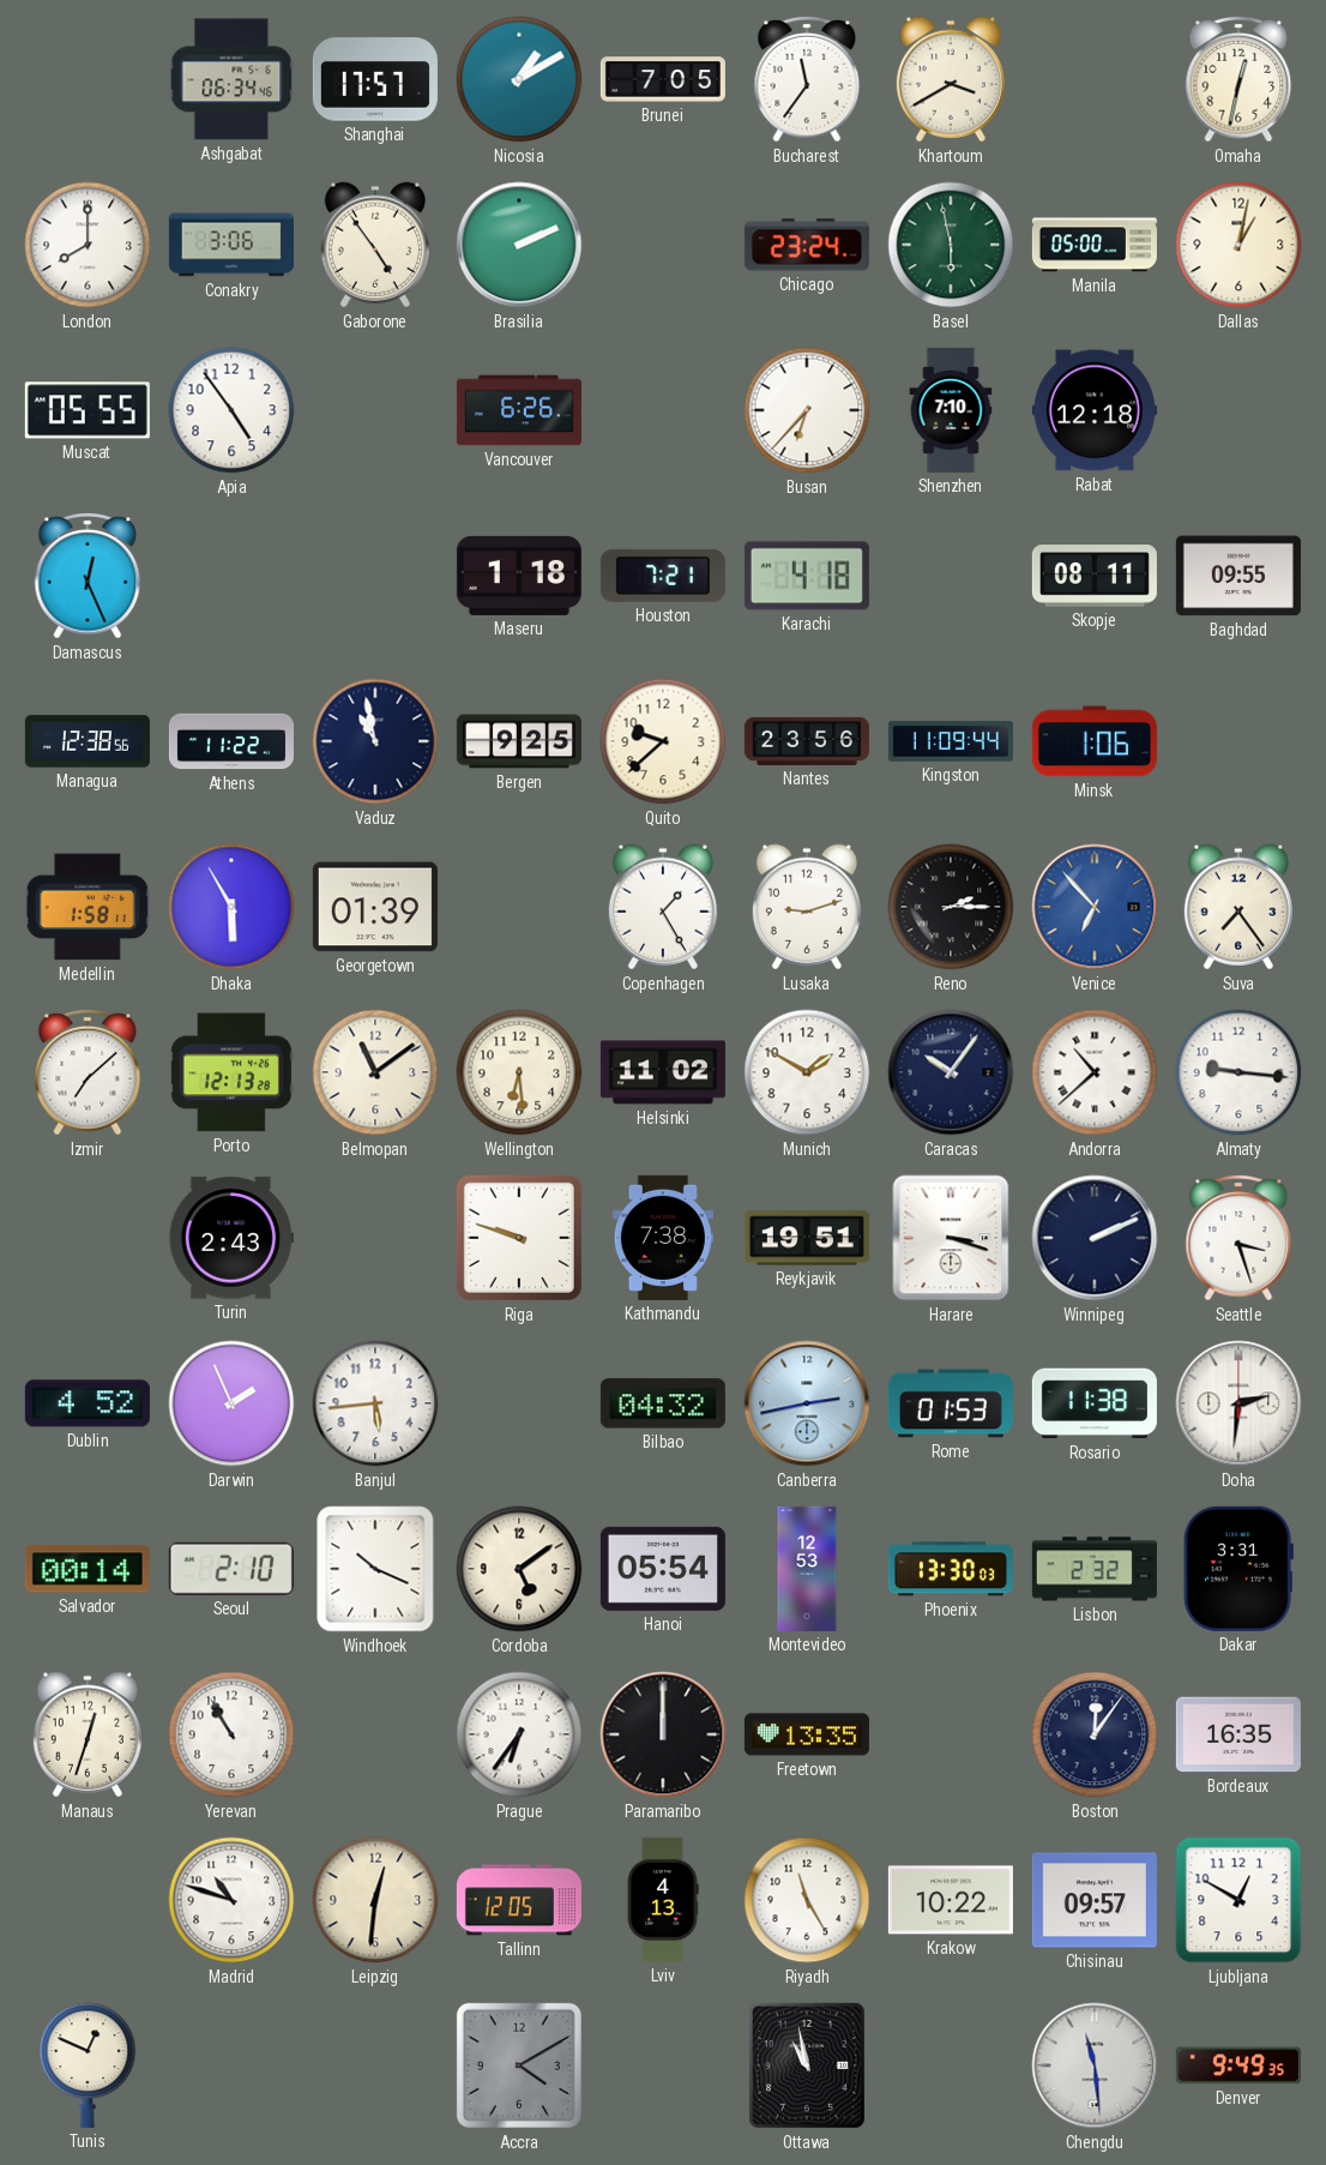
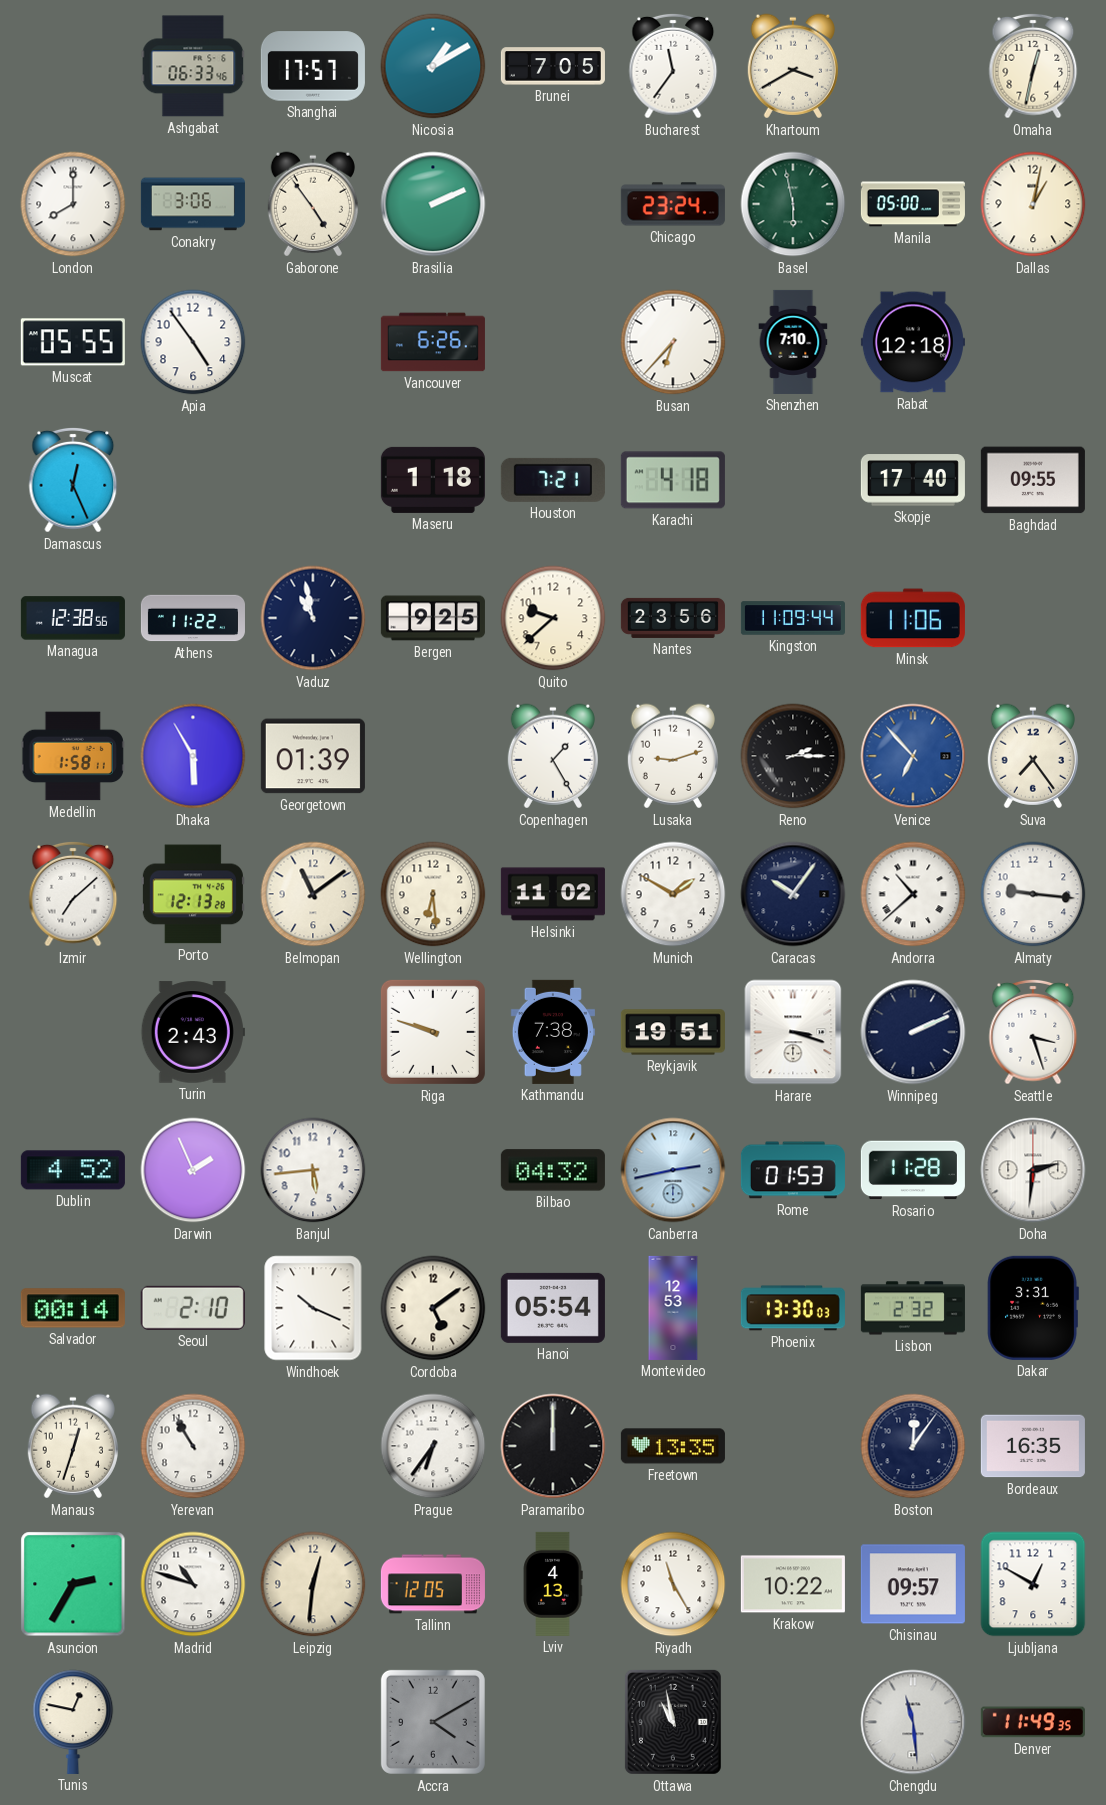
Ashgabat: 06:34 -> 06:33
Skopje: 08:11 -> 17:40
Minsk: 1:06 -> 11:06
Rosario: 11:38 -> 11:28
Asuncion: none -> 2:35
Tunis: 12:49 -> 12:47
Denver: 9:49 -> 11:49
